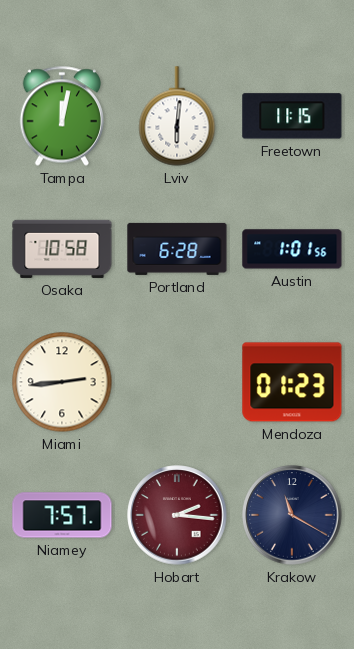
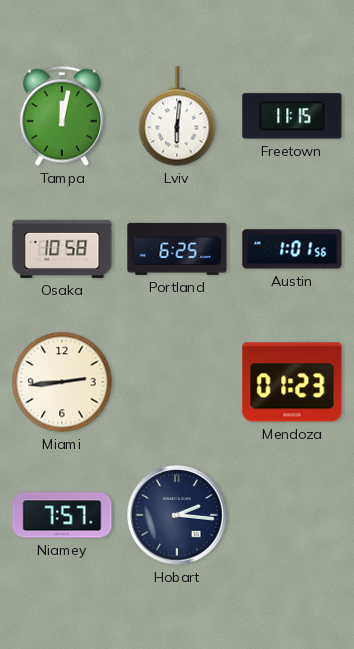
Portland: 6:28 -> 6:25
Hobart dial: burgundy -> navy
Krakow: 11:20 -> none
